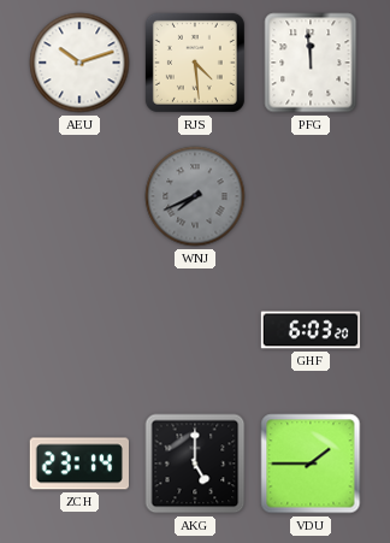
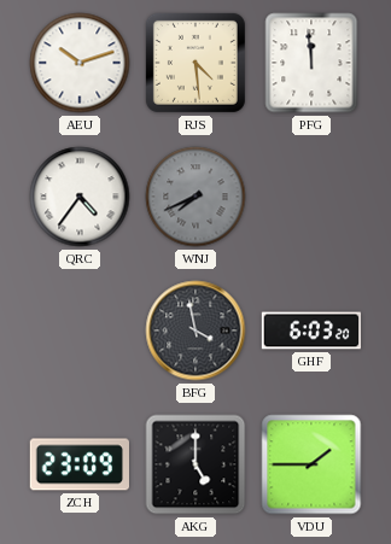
QRC: none -> 4:36
BFG: none -> 3:58
ZCH: 23:14 -> 23:09
